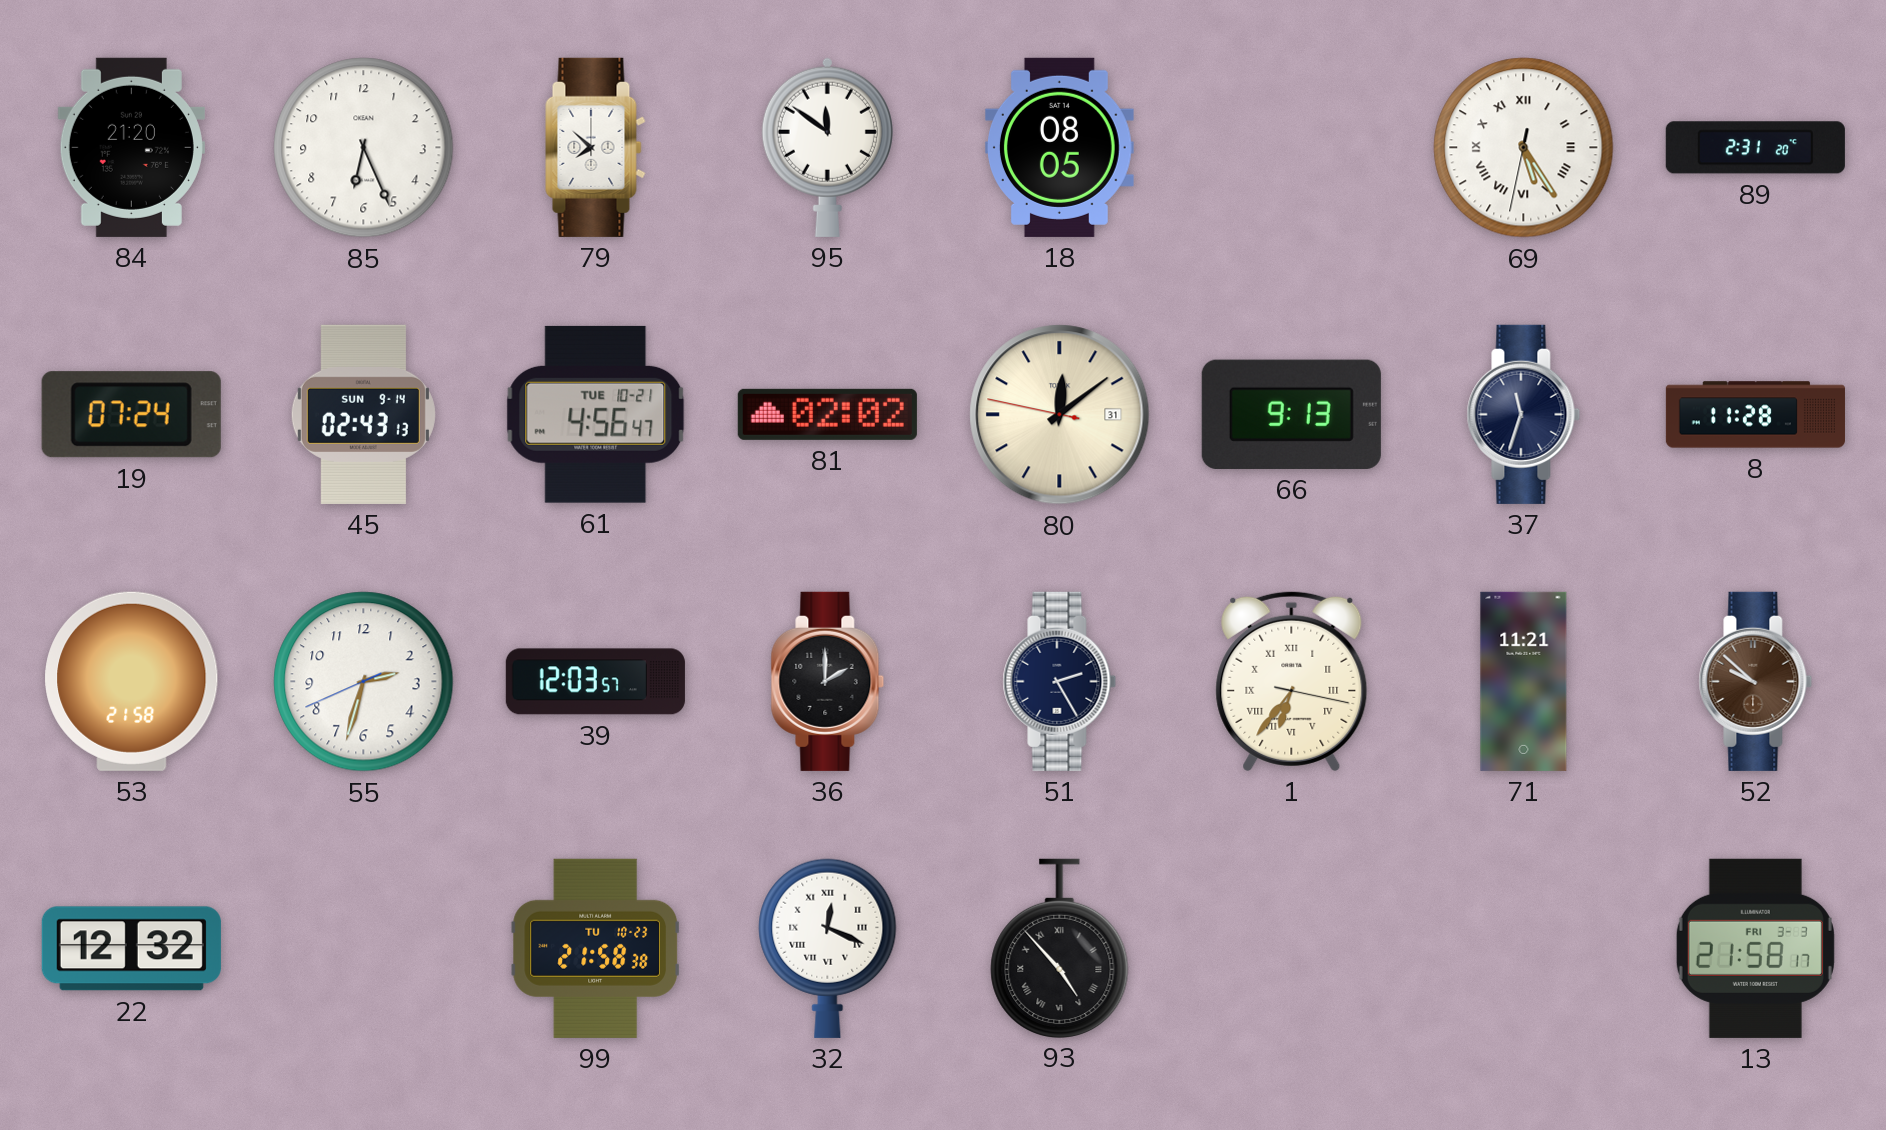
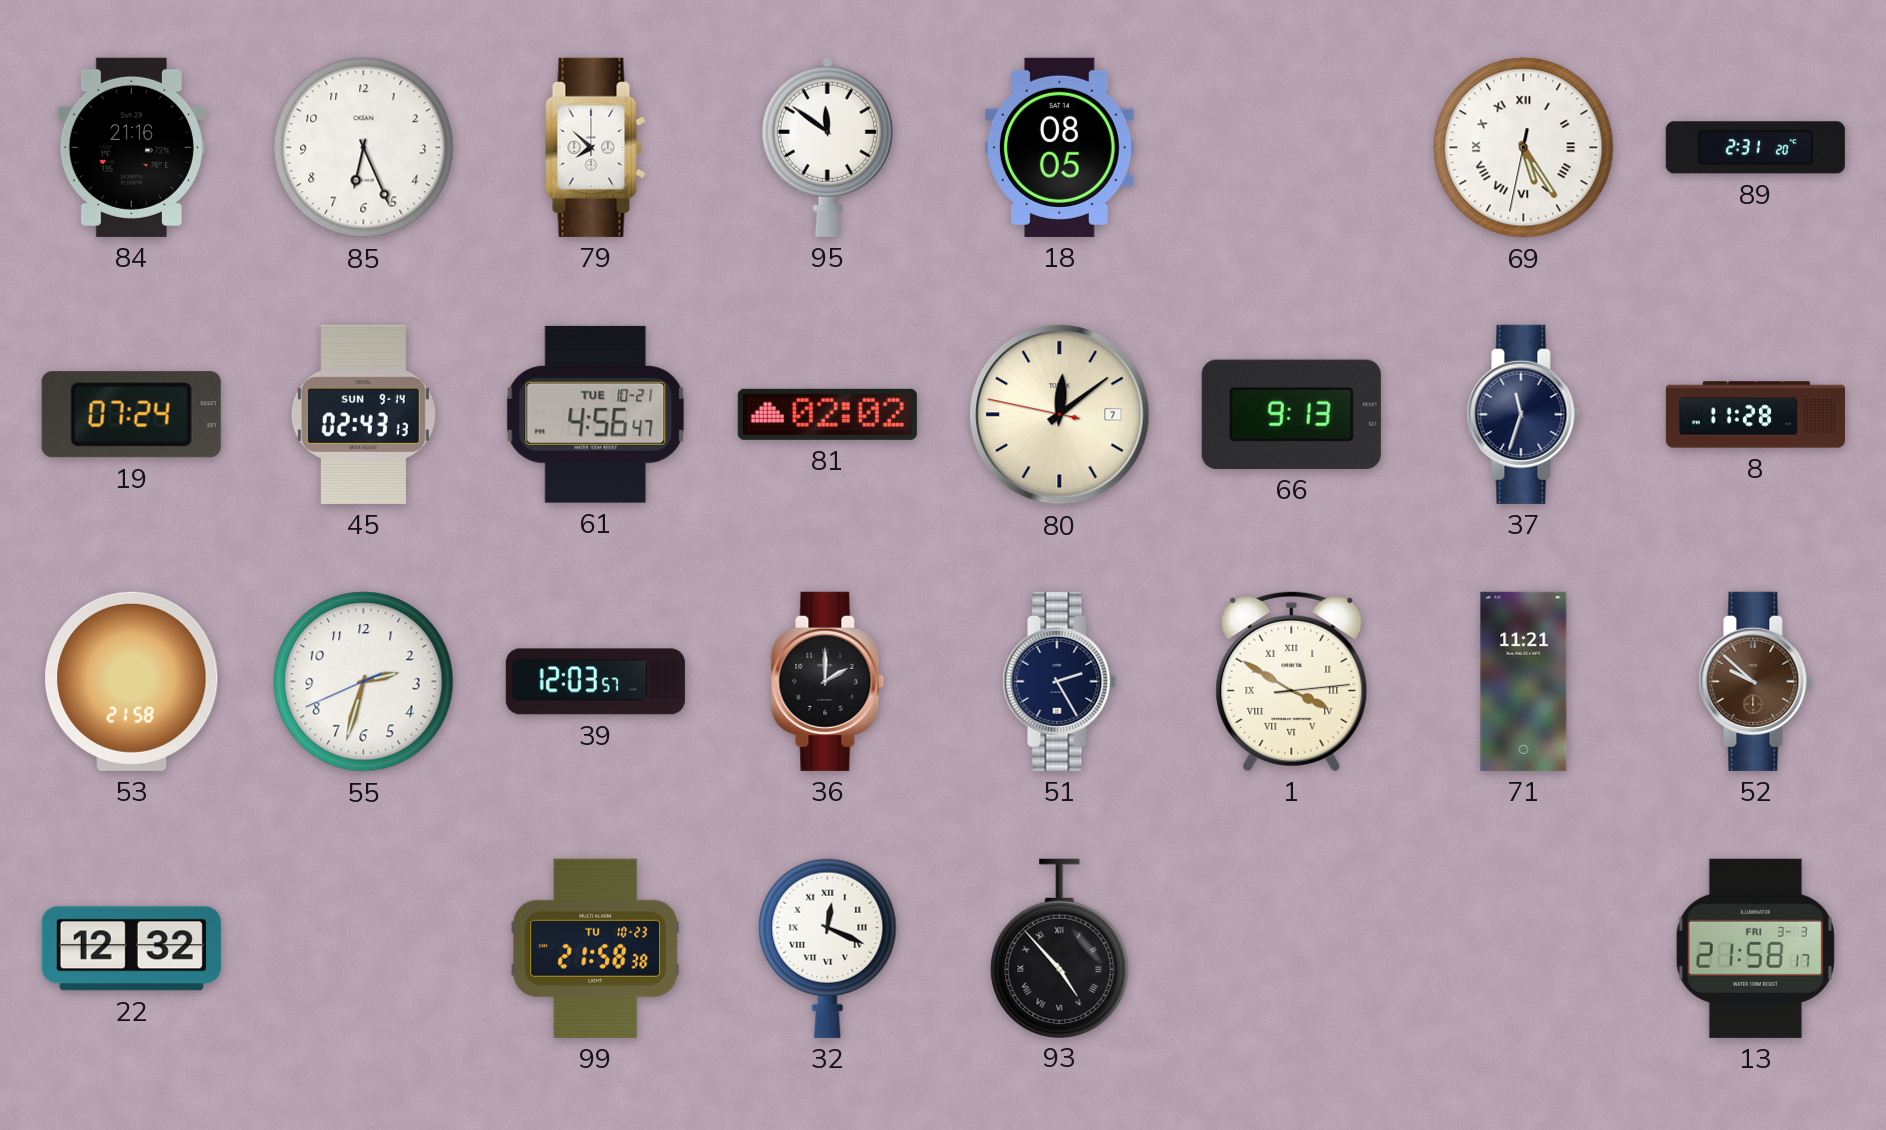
84: 21:20 -> 21:16
80 date: 31 -> 7
1: 6:36 -> 3:50
